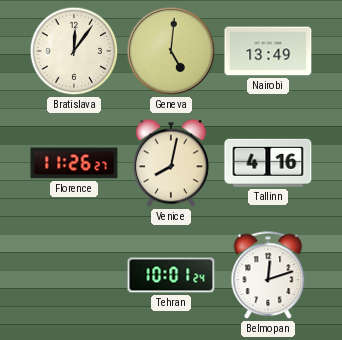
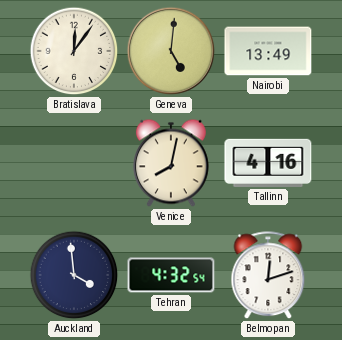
Florence: 11:26 -> none
Auckland: none -> 3:59
Tehran: 10:01 -> 4:32
